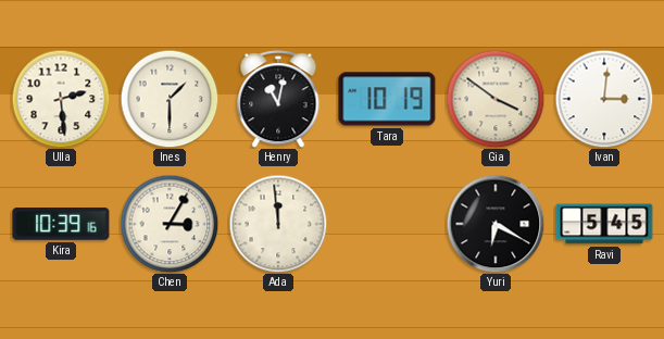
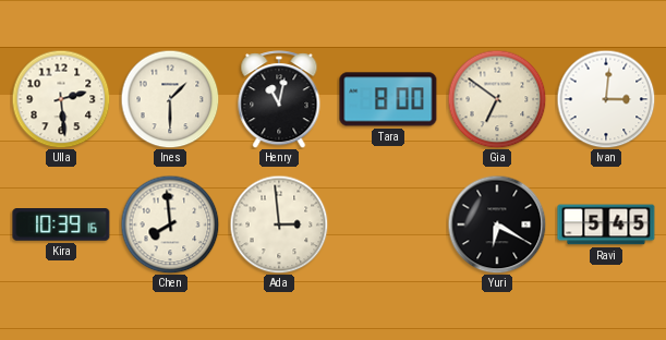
Tara: 10:19 -> 8:00
Gia: 3:51 -> 6:51
Chen: 3:05 -> 7:59
Ada: 11:59 -> 2:59
